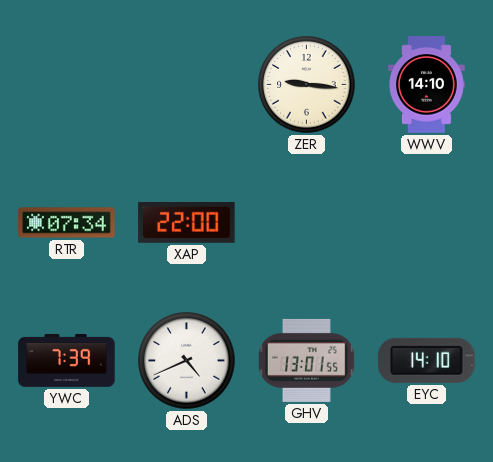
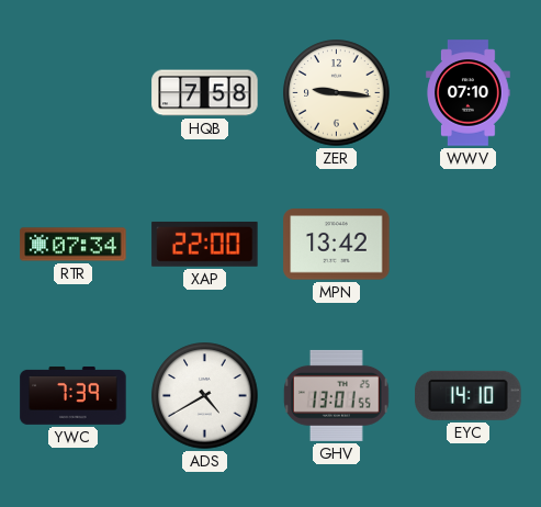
HQB: none -> 7:58
WWV: 14:10 -> 07:10
MPN: none -> 13:42
ADS: 4:41 -> 4:40
